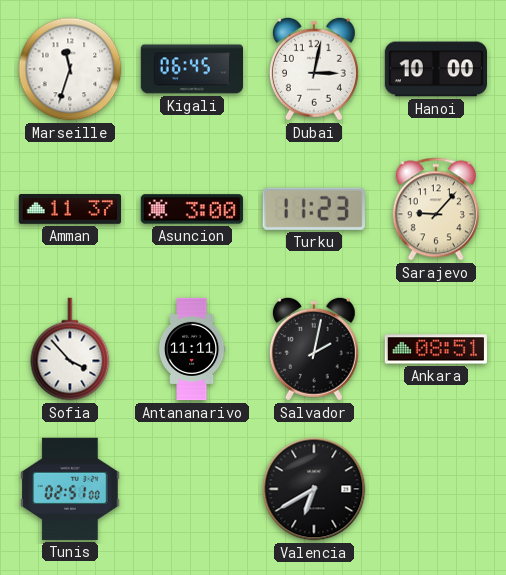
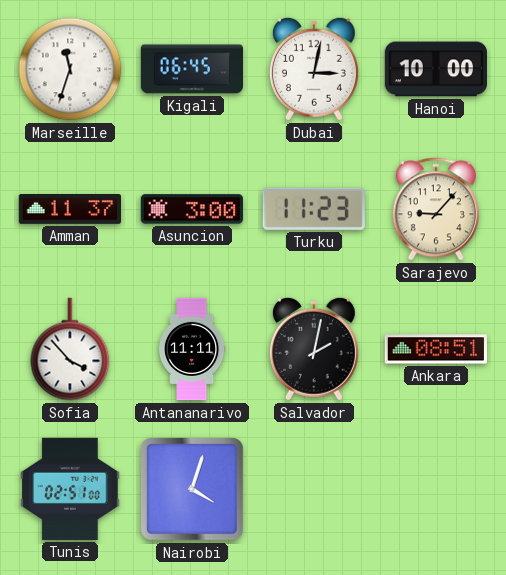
Nairobi: none -> 4:03
Valencia: 6:40 -> none
